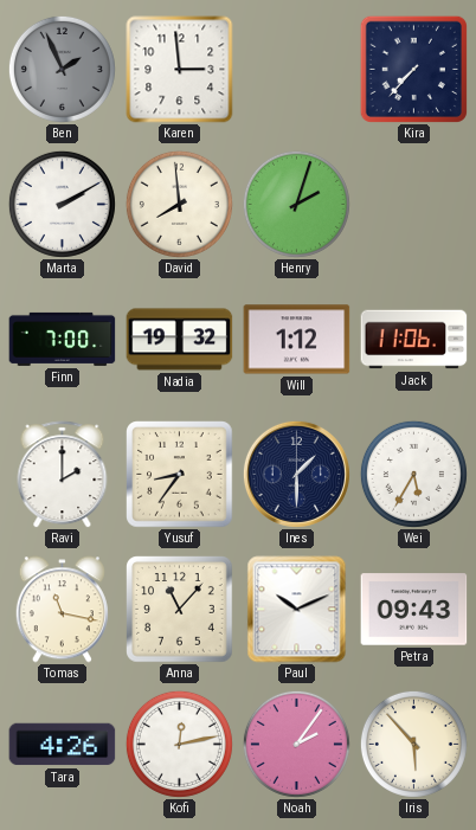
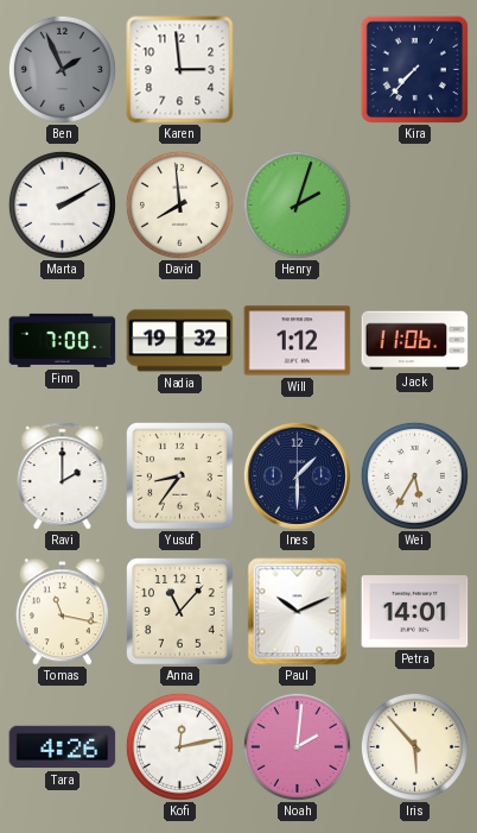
Petra: 09:43 -> 14:01
Noah: 2:06 -> 2:01
